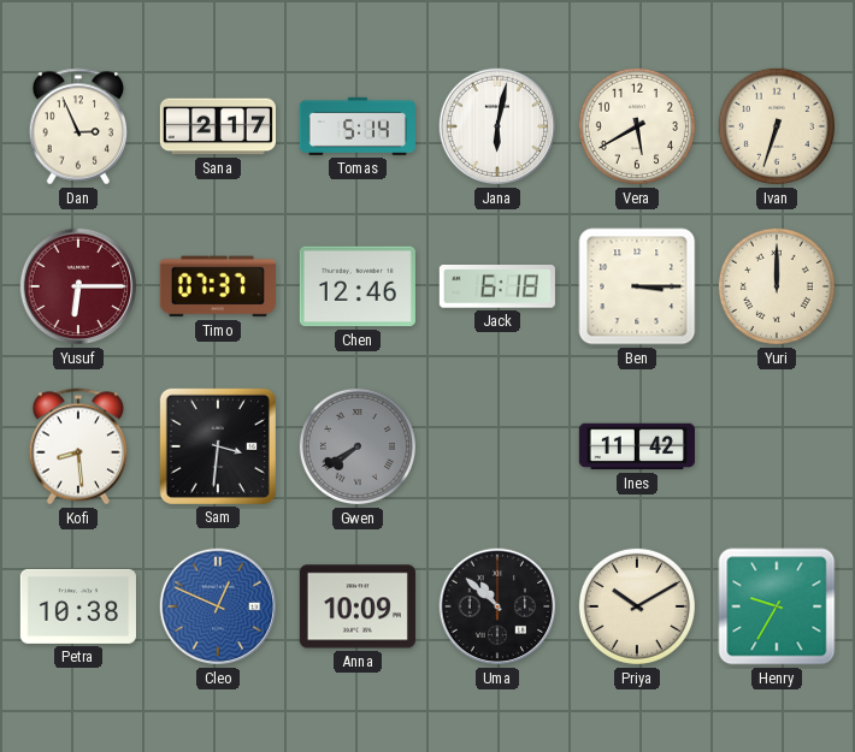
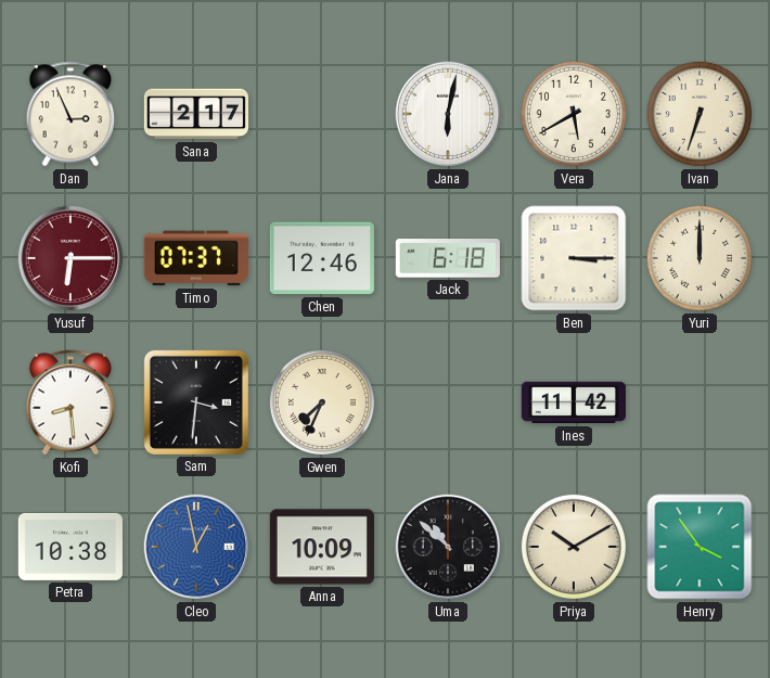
Tomas: 5:14 -> none
Gwen: 7:40 -> 7:34
Gwen dial: grey -> cream
Cleo: 12:49 -> 12:58
Henry: 9:35 -> 3:54
